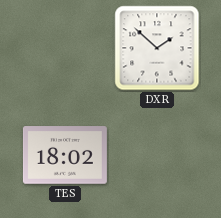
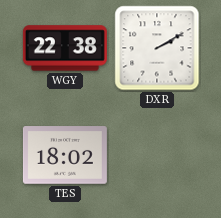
WGY: none -> 22:38
DXR: 1:52 -> 2:10
